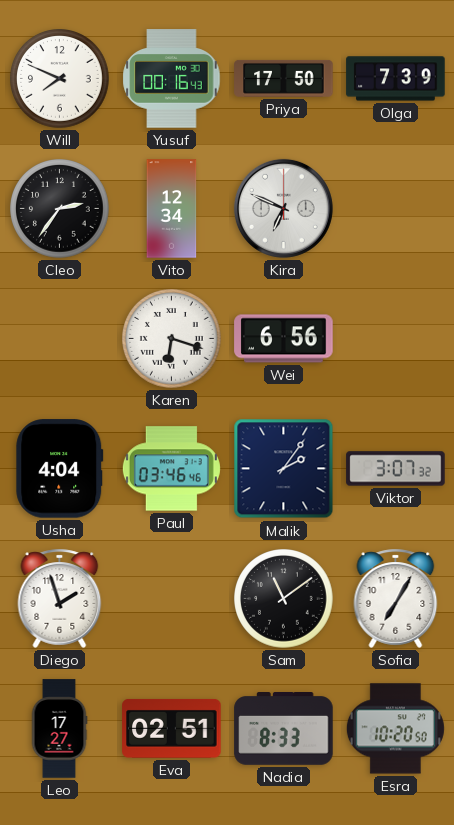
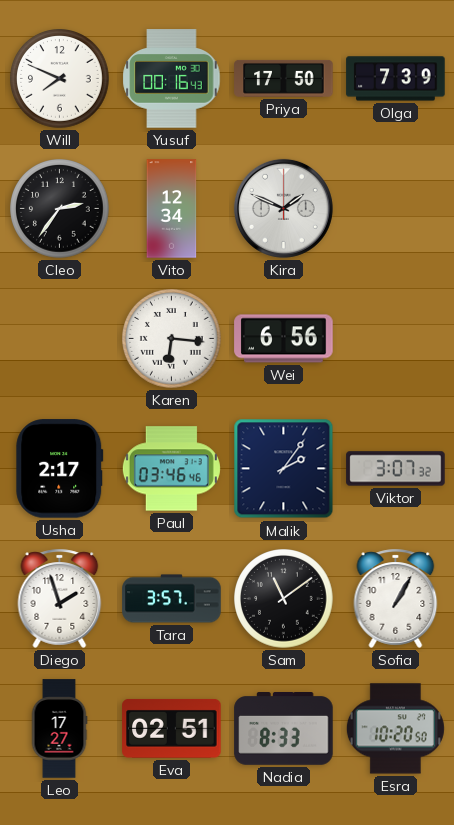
Kira: 6:49 -> 1:49
Karen: 6:18 -> 6:16
Usha: 4:04 -> 2:17
Tara: none -> 3:57
Sofia: 7:05 -> 1:05
